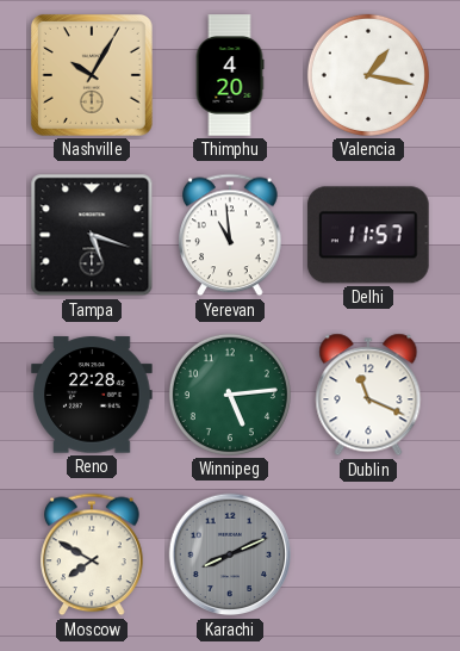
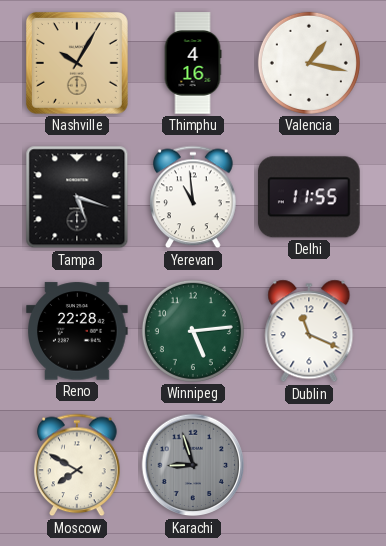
Thimphu: 4:20 -> 4:16
Delhi: 11:57 -> 11:55
Karachi: 8:11 -> 8:57
